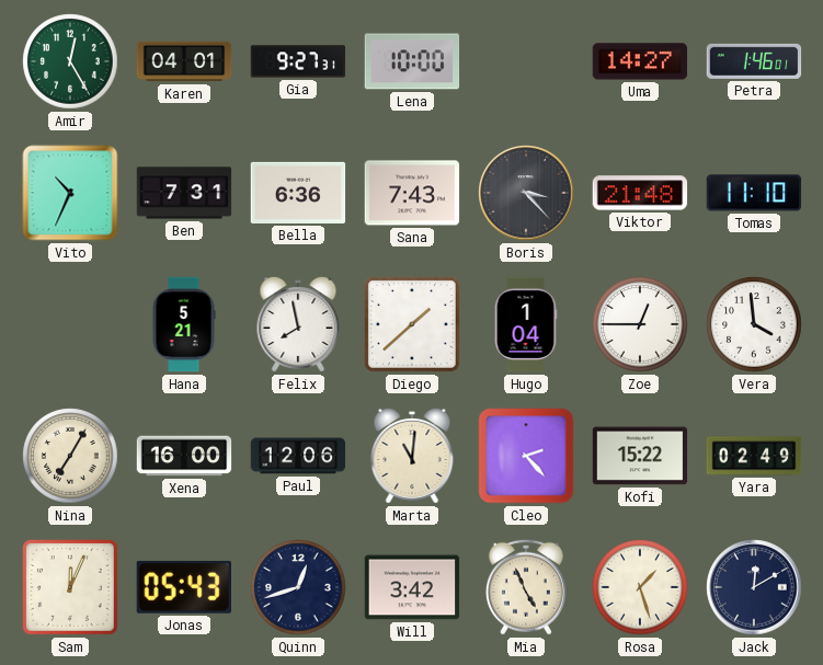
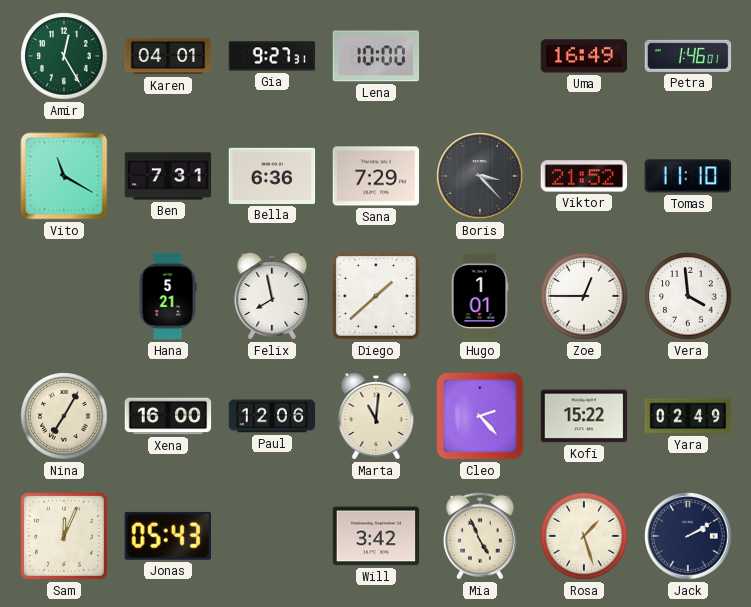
Uma: 14:27 -> 16:49
Vito: 10:34 -> 11:20
Sana: 7:43 -> 7:29
Viktor: 21:48 -> 21:52
Hugo: 1:04 -> 1:01
Quinn: 12:42 -> none
Jack: 12:10 -> 2:10
